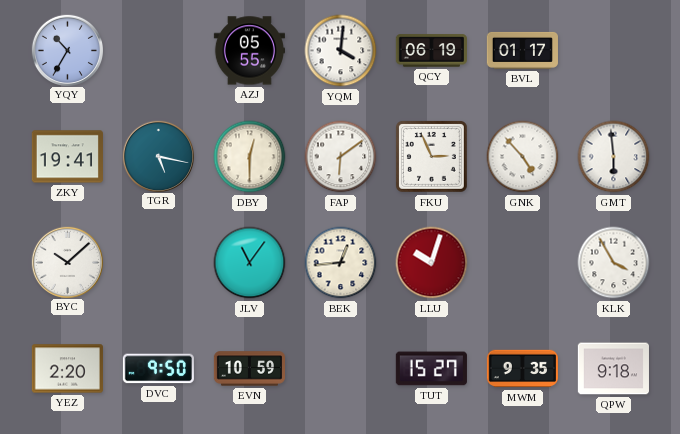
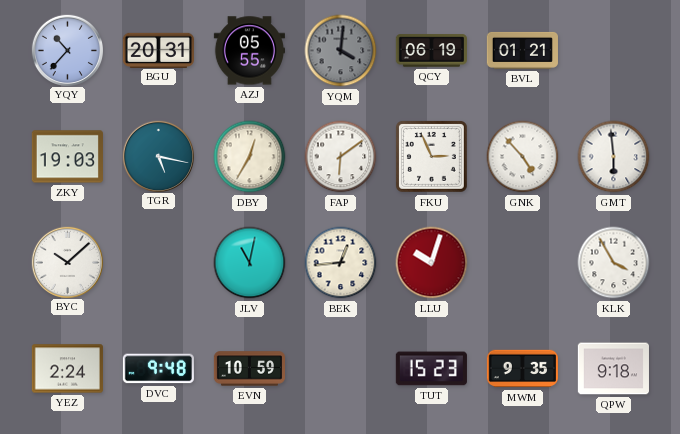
YQY: 10:35 -> 10:37
BGU: none -> 20:31
YQM dial: white -> grey
BVL: 01:17 -> 01:21
ZKY: 19:41 -> 19:03
DBY: 12:30 -> 12:35
JLV: 11:06 -> 11:02
YEZ: 2:20 -> 2:24
DVC: 9:50 -> 9:48
TUT: 15:27 -> 15:23
